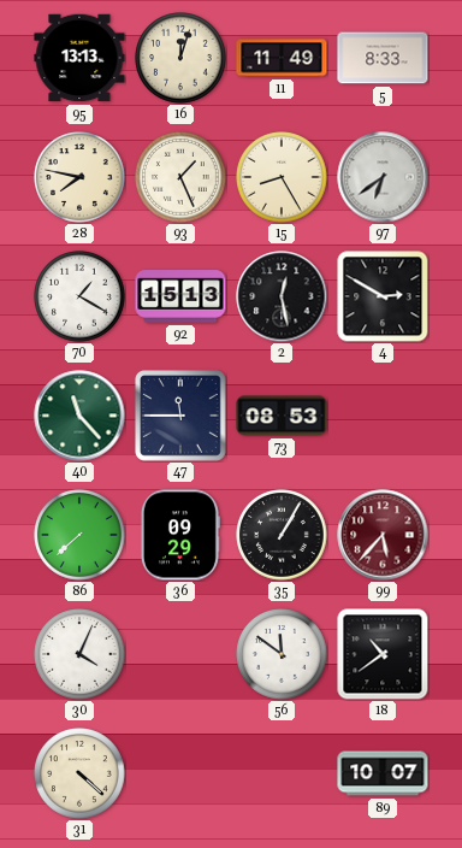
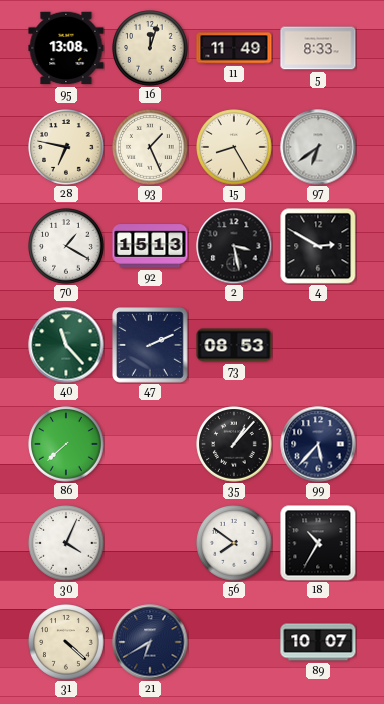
95: 13:13 -> 13:08
28: 7:47 -> 6:47
2: 12:28 -> 3:28
47: 11:45 -> 2:11
36: 09:29 -> none
35: 1:05 -> 1:07
99 dial: burgundy -> navy
56: 11:51 -> 7:51
18: 10:39 -> 10:35
21: none -> 6:40
